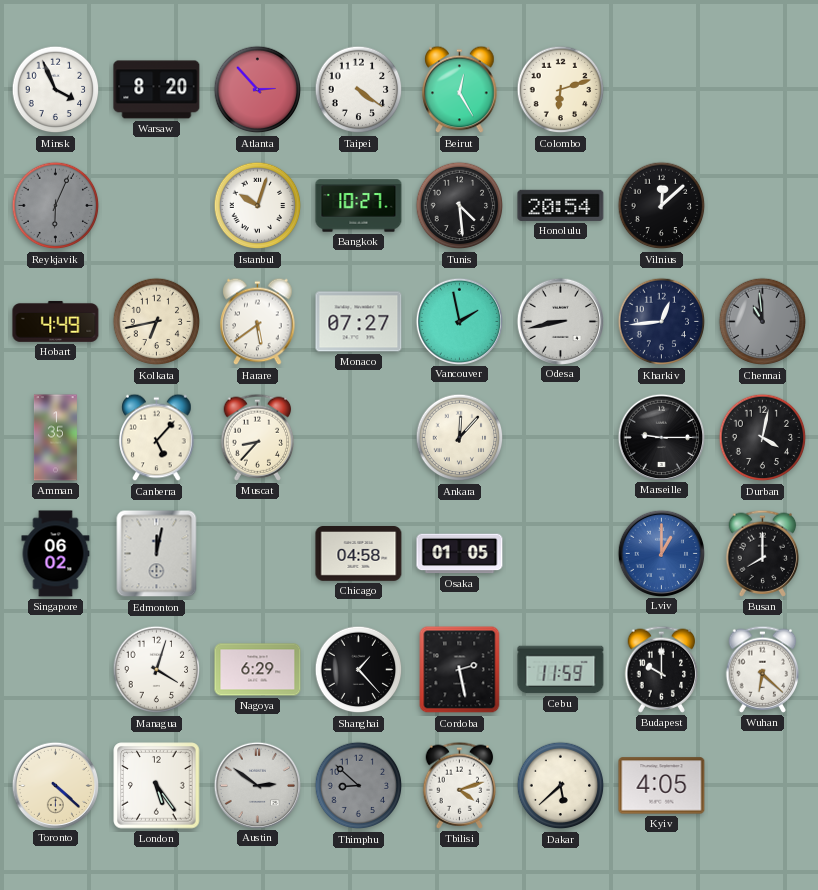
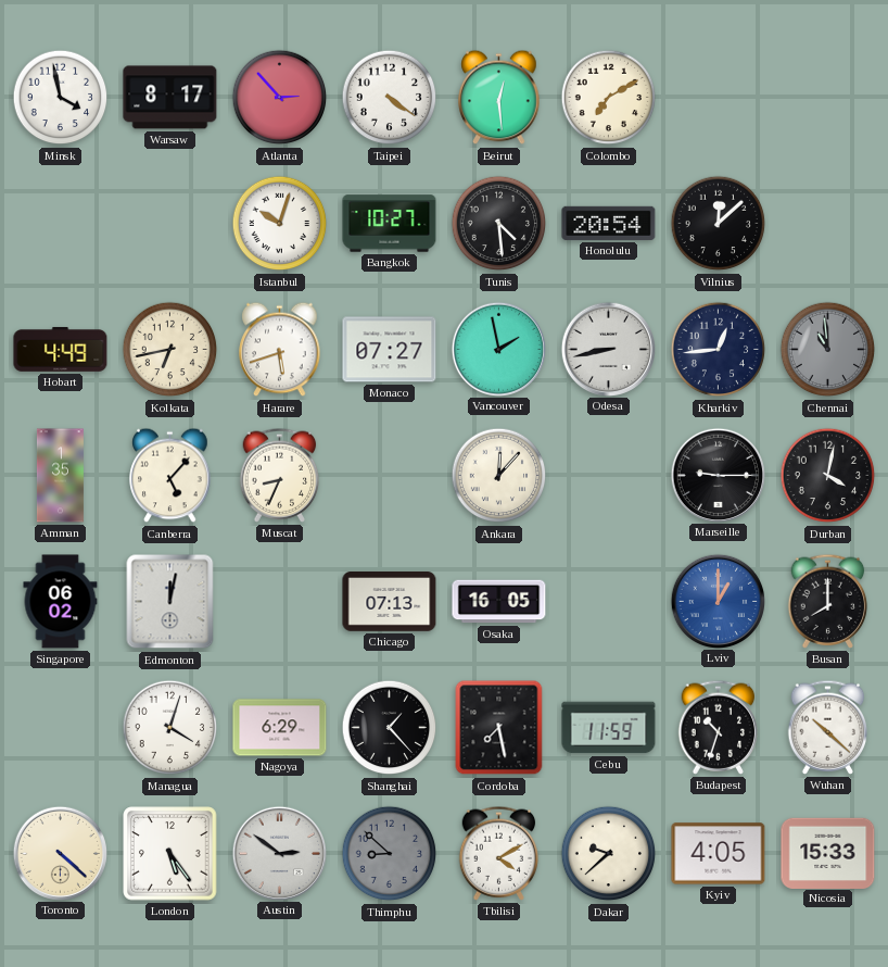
Minsk: 3:56 -> 3:58
Warsaw: 8:20 -> 8:17
Beirut: 12:25 -> 12:29
Colombo: 6:12 -> 7:10
Reykjavik: 6:04 -> none
Harare: 5:39 -> 5:42
Muscat: 8:37 -> 8:34
Chicago: 04:58 -> 07:13
Osaka: 01:05 -> 16:05
Cordoba: 2:28 -> 7:28
Budapest: 10:00 -> 10:33
Wuhan: 6:22 -> 10:22
Tbilisi: 4:12 -> 4:10
Dakar: 5:38 -> 9:38
Nicosia: none -> 15:33
